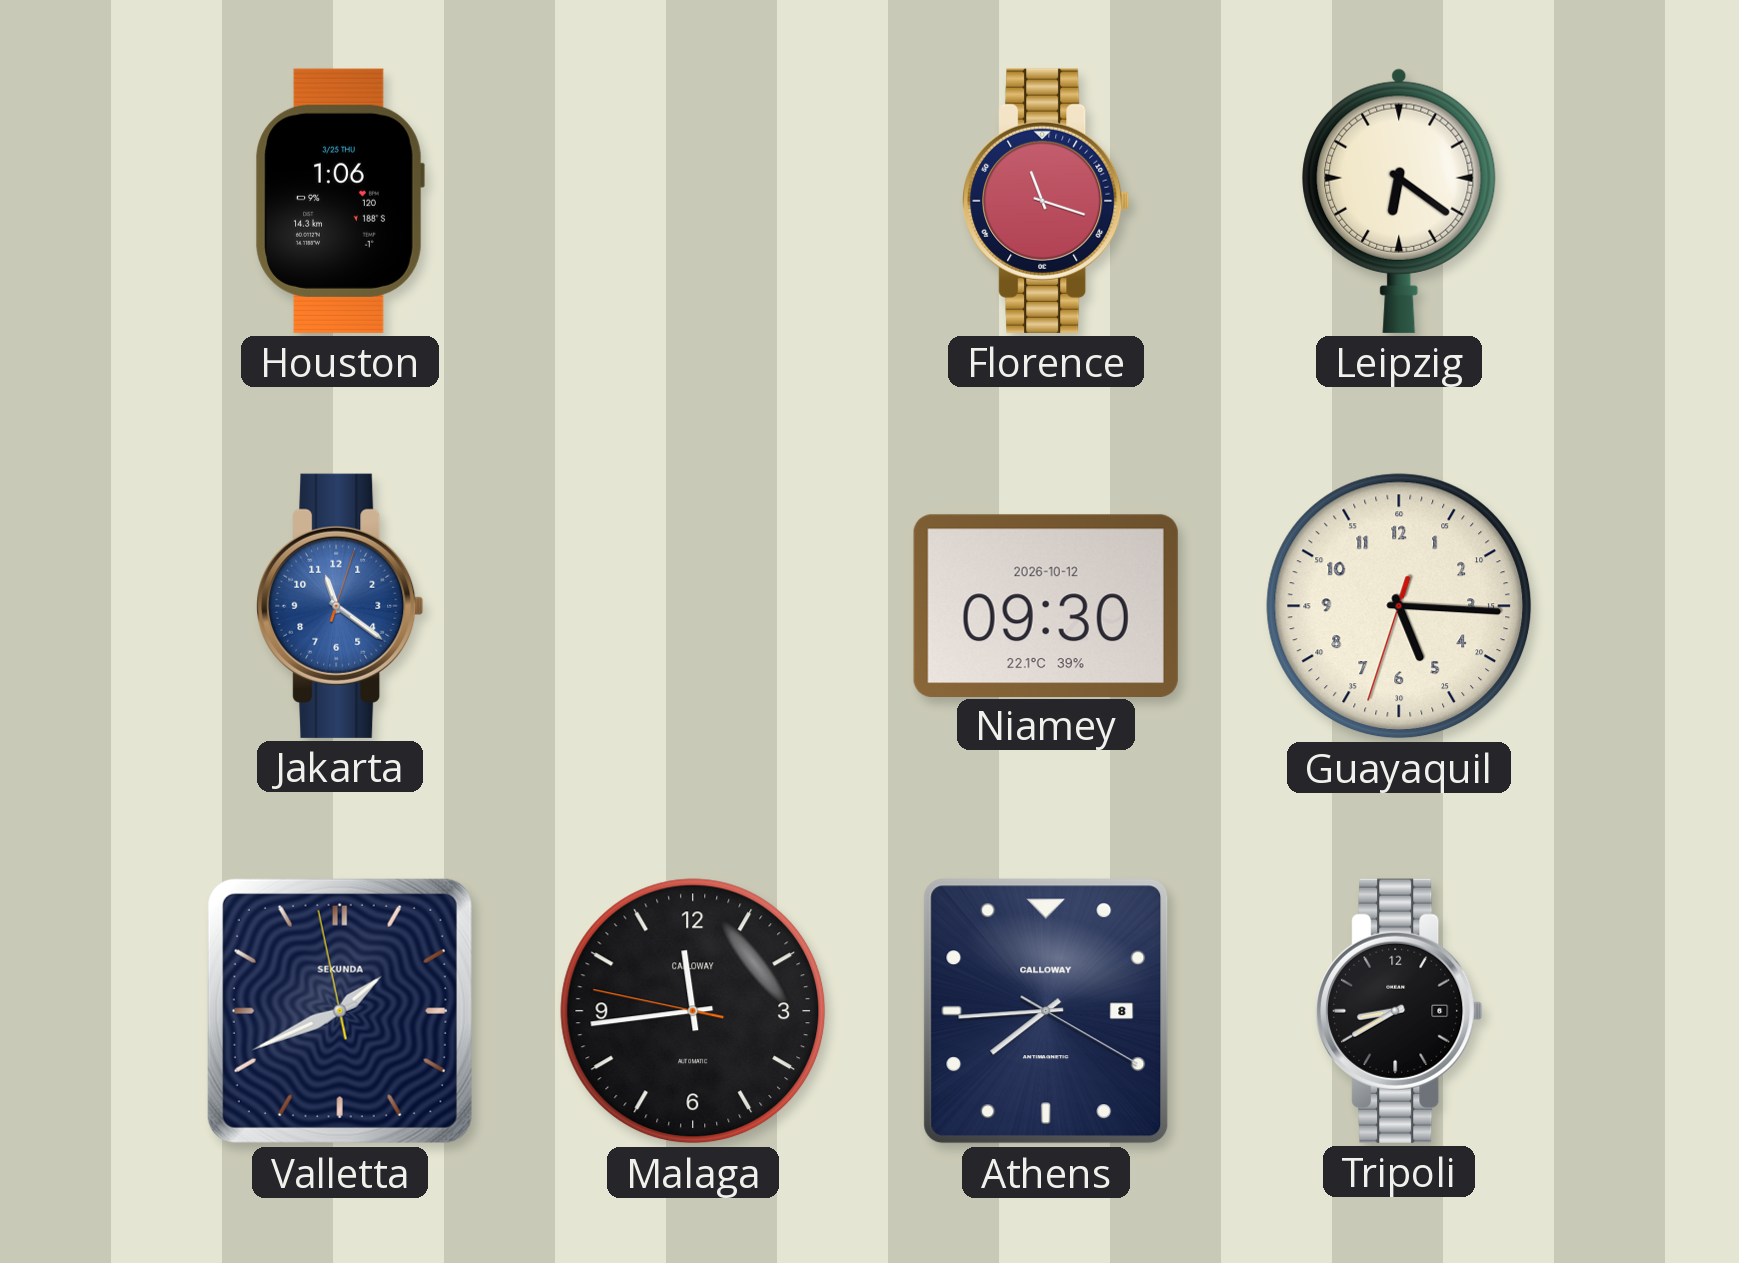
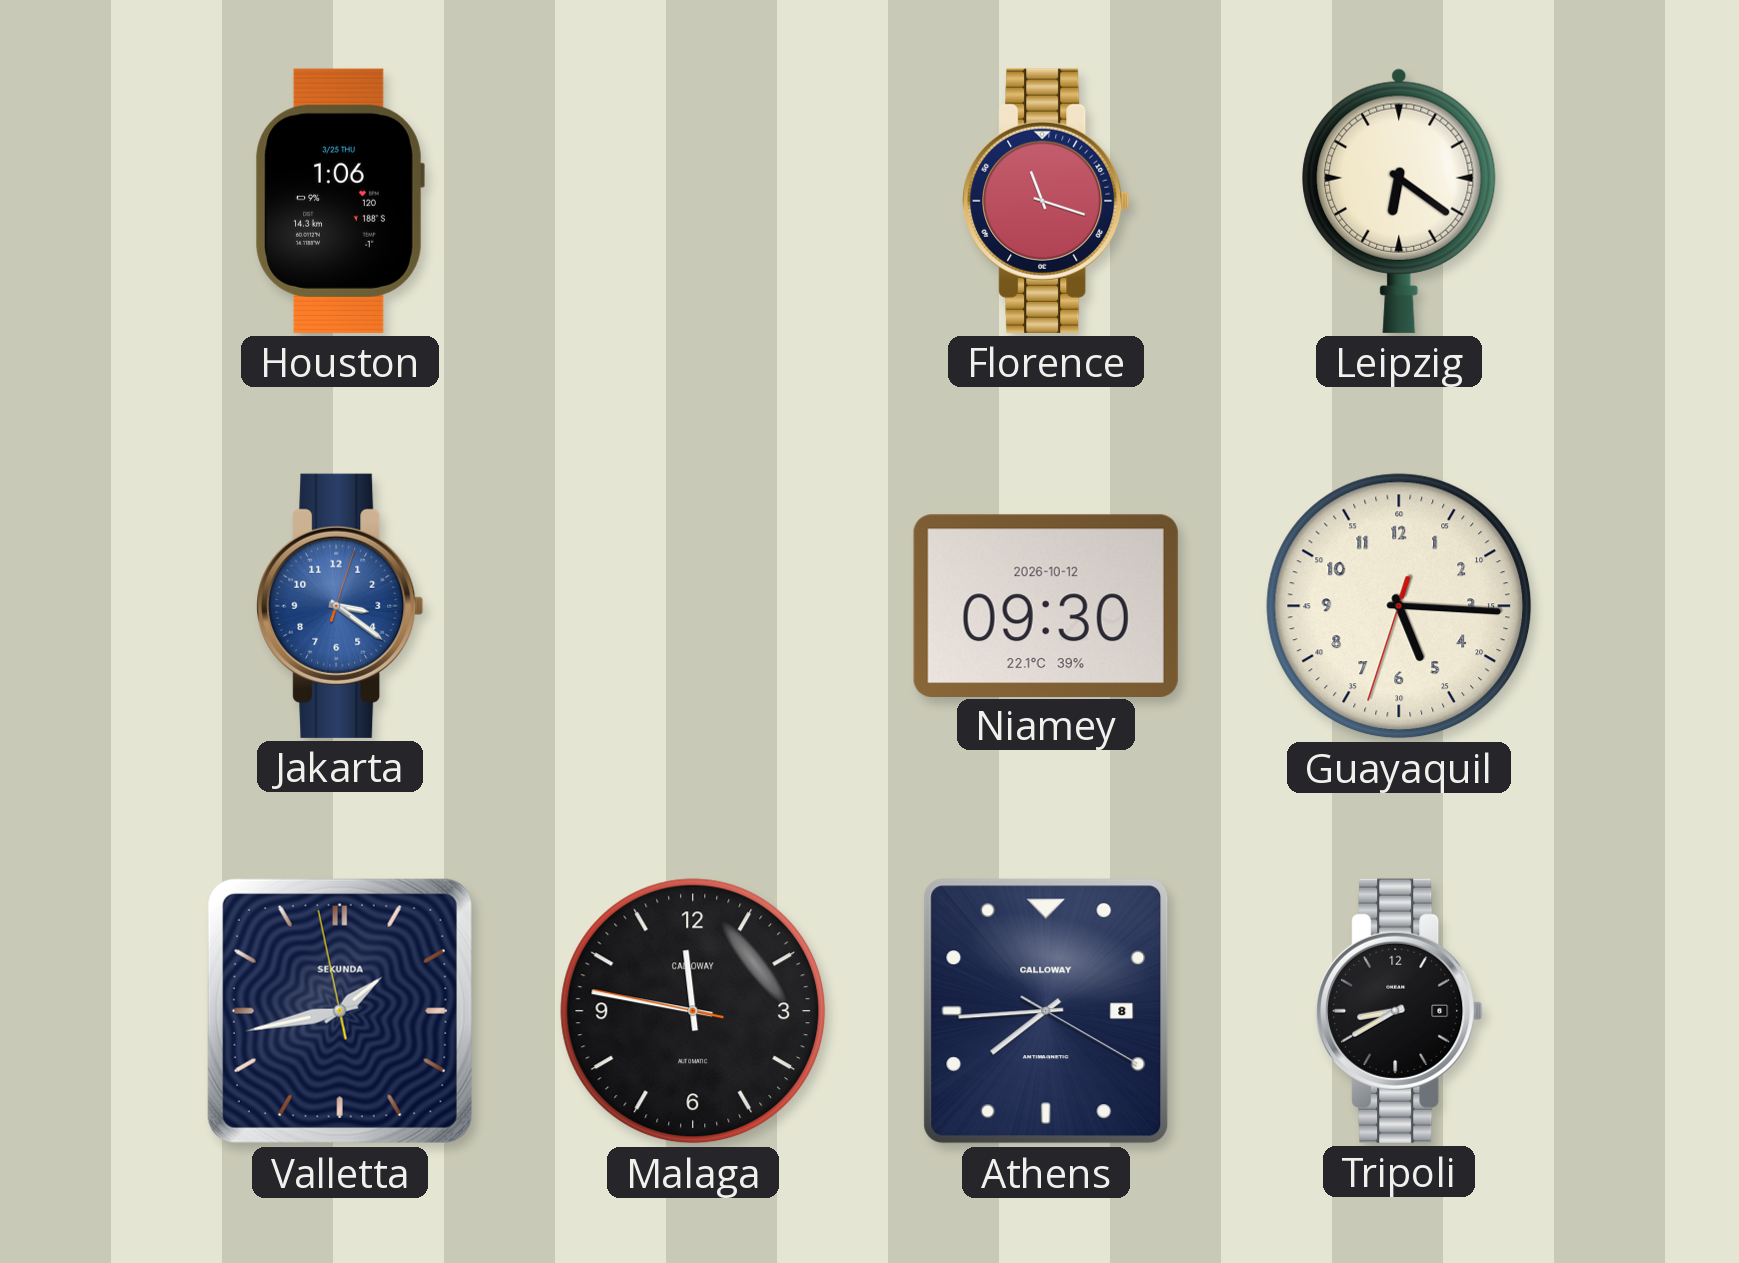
Jakarta: 11:21 -> 3:21
Valletta: 1:40 -> 1:42
Malaga: 11:43 -> 11:46
